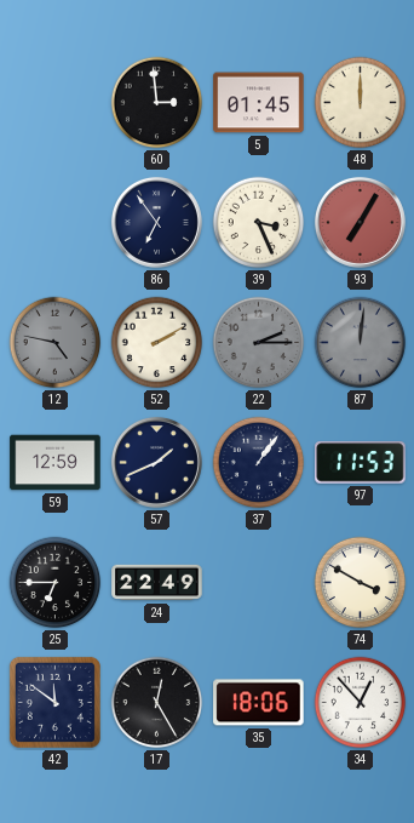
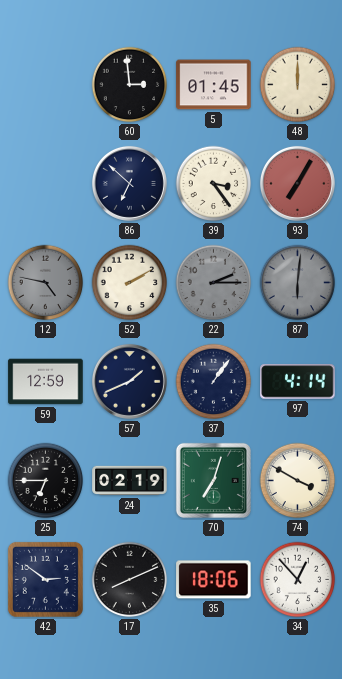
86: 6:54 -> 6:52
39: 3:26 -> 3:24
87: 12:01 -> 6:01
97: 11:53 -> 4:14
24: 22:49 -> 02:19
70: none -> 7:03
42: 11:51 -> 2:51
17: 12:25 -> 8:11
